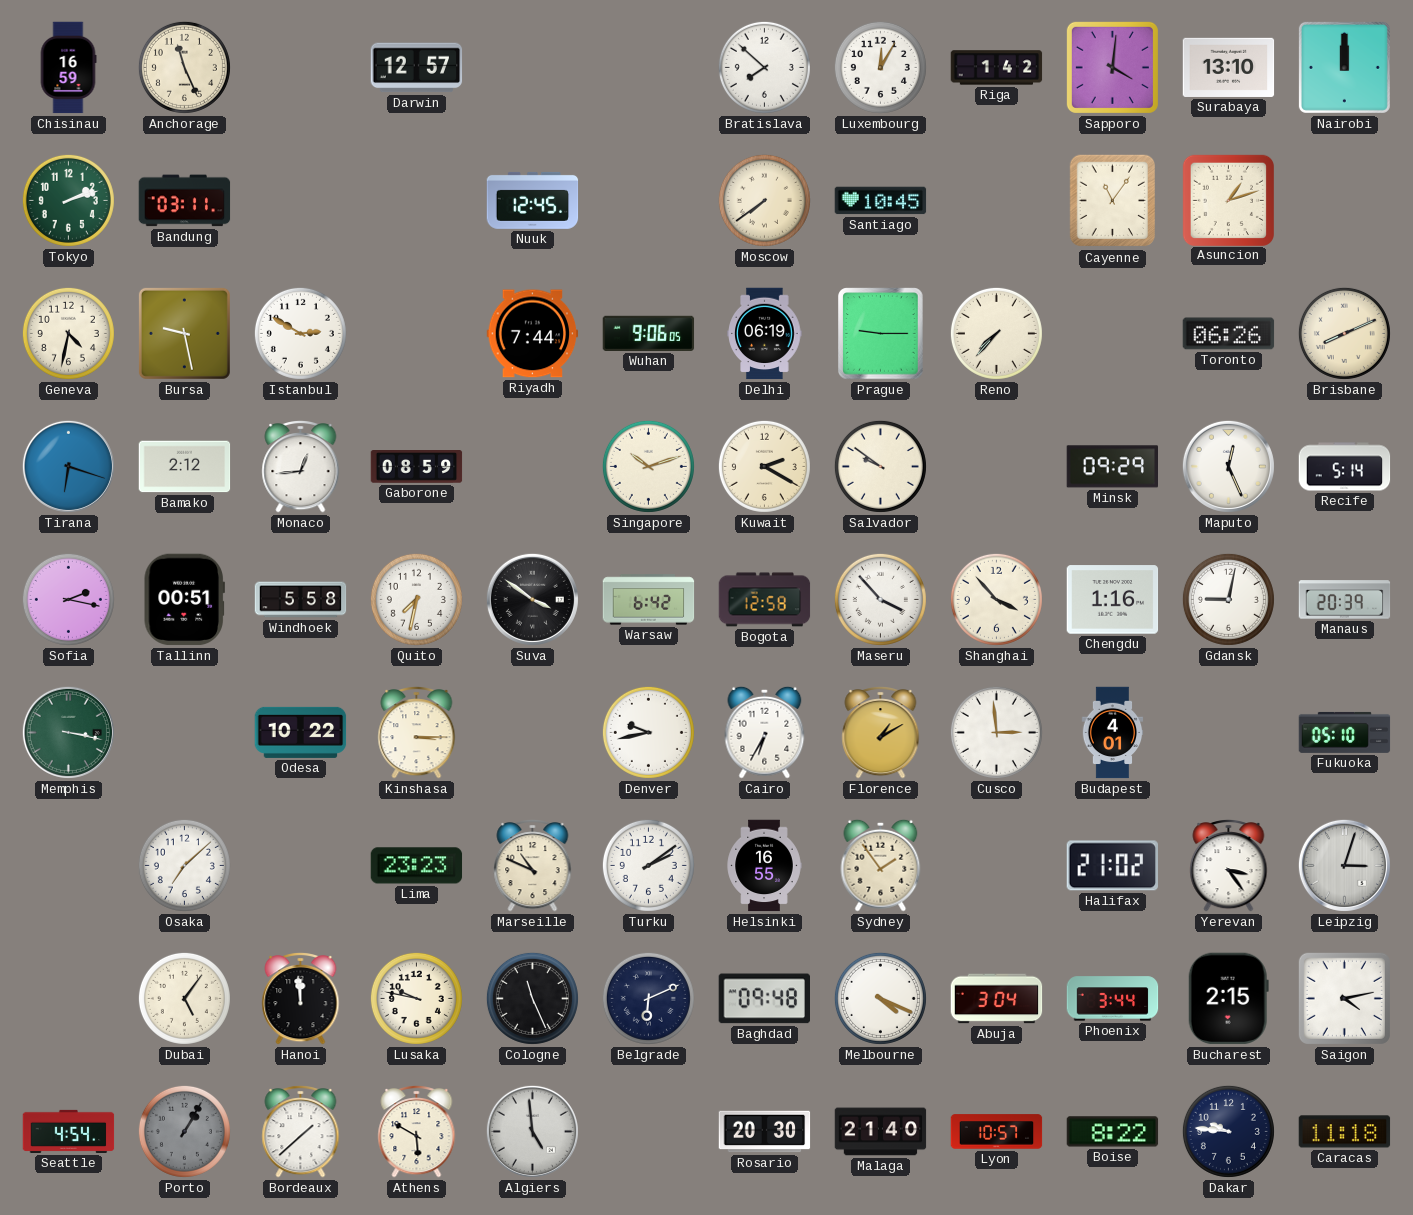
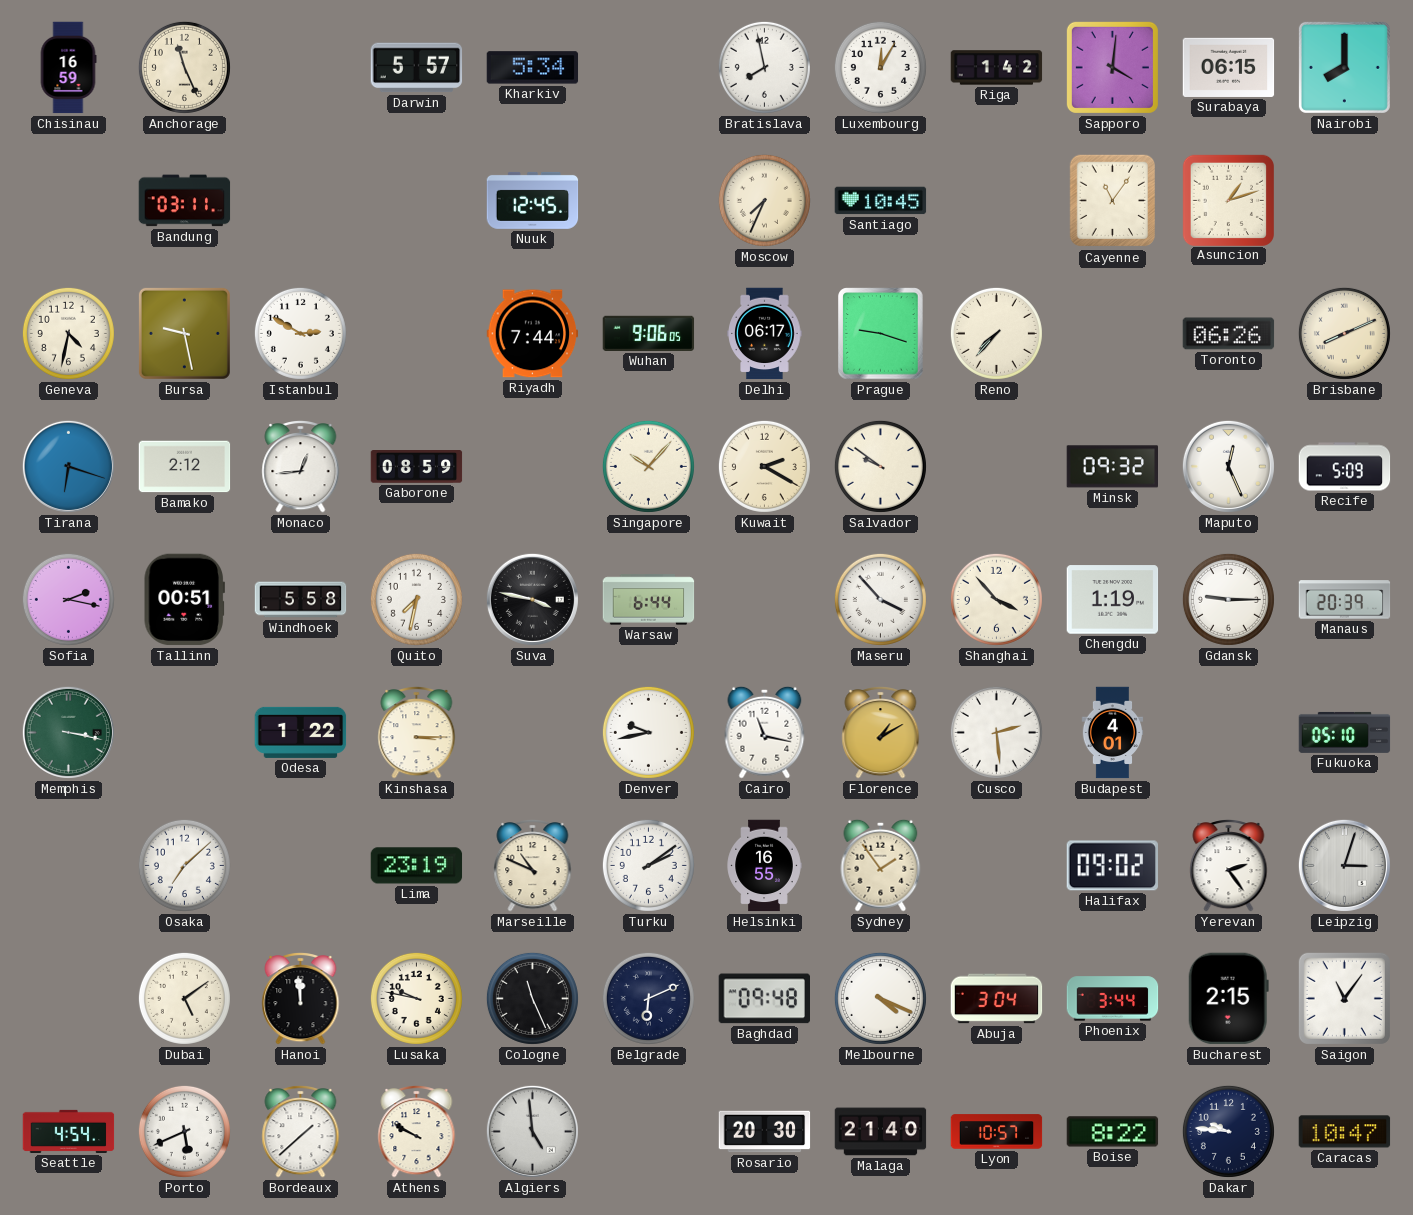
Darwin: 12:57 -> 5:57
Kharkiv: none -> 5:34
Bratislava: 7:52 -> 7:58
Surabaya: 13:10 -> 06:15
Nairobi: 12:00 -> 8:00
Tokyo: 2:12 -> none
Moscow: 7:39 -> 7:34
Delhi: 06:19 -> 06:17
Prague: 9:15 -> 9:18
Singapore: 10:12 -> 10:07
Minsk: 09:29 -> 09:32
Recife: 5:14 -> 5:09
Suva: 3:51 -> 3:47
Warsaw: 6:42 -> 6:44
Bogota: 12:58 -> none
Chengdu: 1:16 -> 1:19
Gdansk: 9:02 -> 9:15
Odesa: 10:22 -> 1:22
Cairo: 6:35 -> 11:17
Cusco: 2:59 -> 2:29
Lima: 23:23 -> 23:19
Halifax: 21:02 -> 09:02
Yerevan: 3:24 -> 2:24
Dubai: 5:06 -> 5:09
Saigon: 4:13 -> 11:06
Porto: 1:05 -> 5:41
Porto dial: grey -> white
Athens: 5:50 -> 9:50
Caracas: 11:18 -> 10:47
